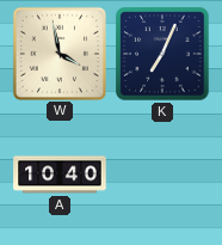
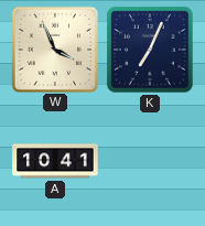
W: 3:58 -> 3:56
A: 10:40 -> 10:41
